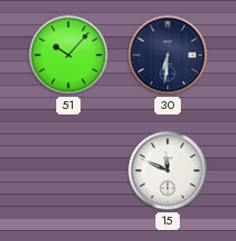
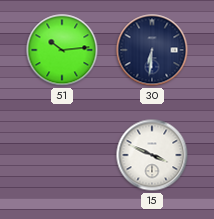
51: 10:07 -> 10:14
15: 11:49 -> 3:49
